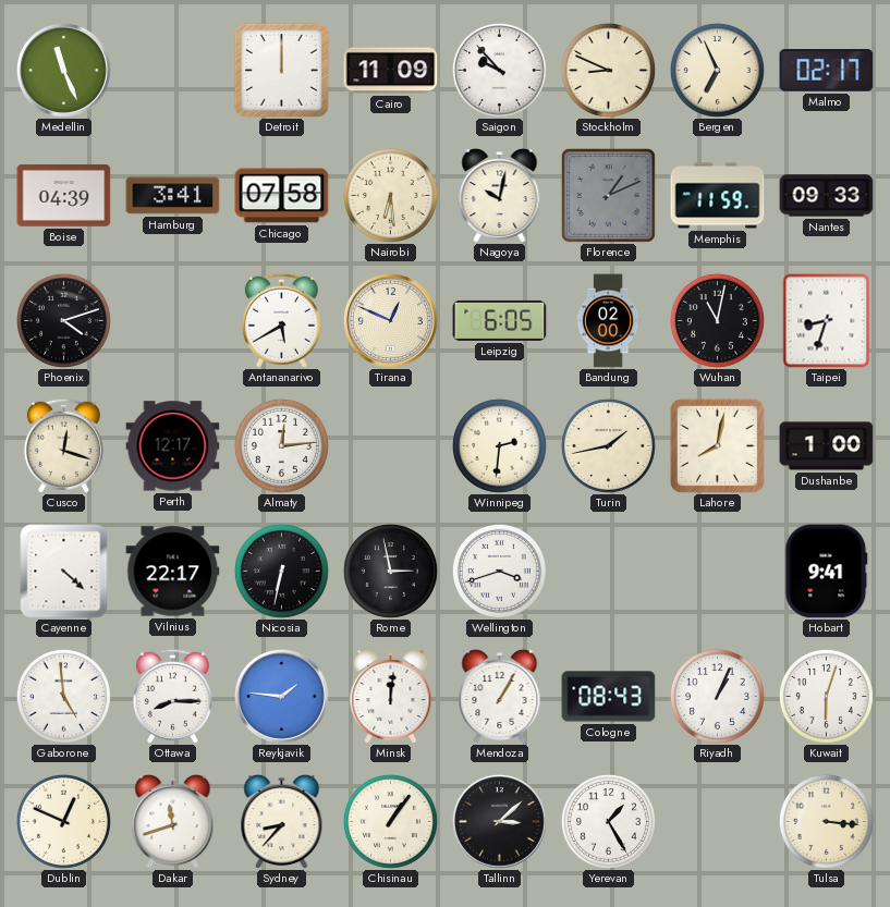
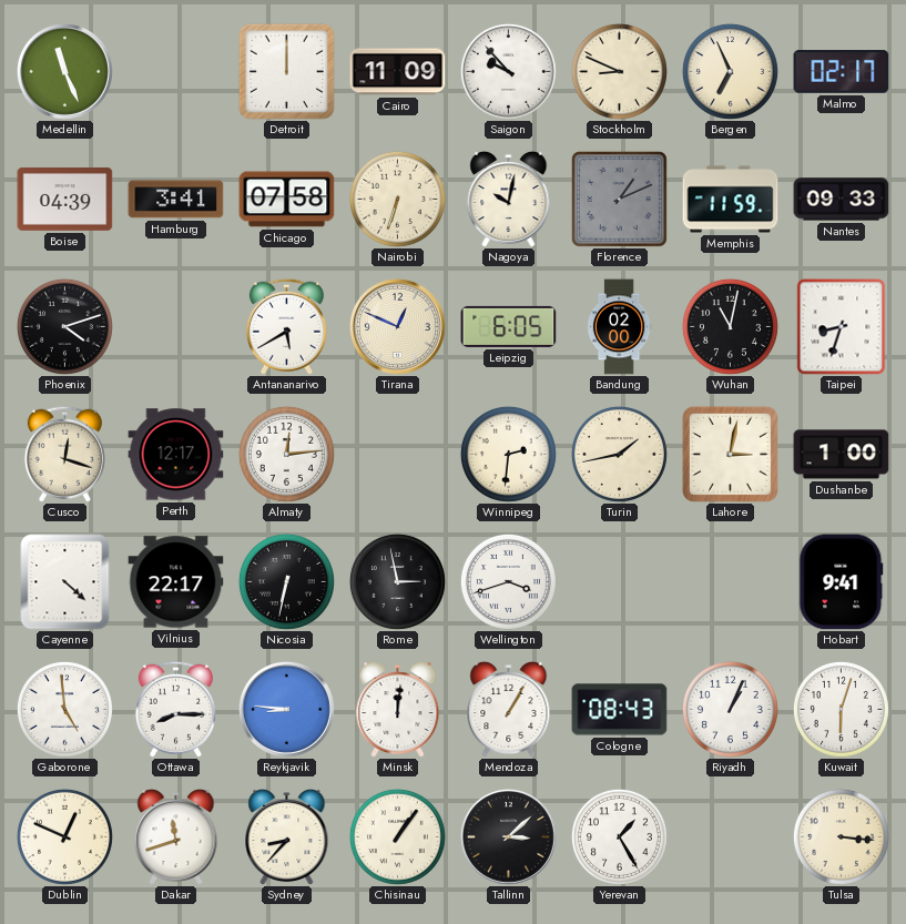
Nairobi: 6:29 -> 6:33
Lahore: 8:02 -> 3:02
Reykjavik: 1:46 -> 8:46
